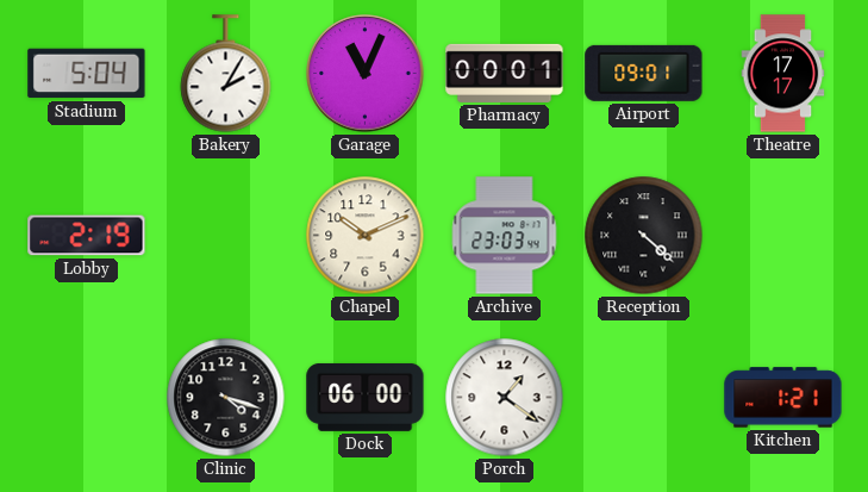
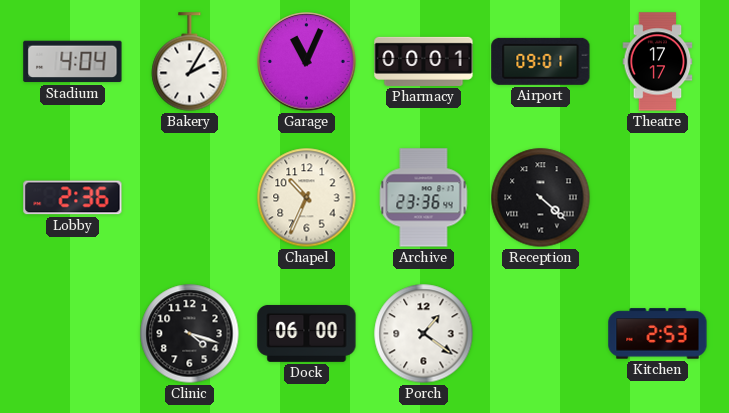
Stadium: 5:04 -> 4:04
Lobby: 2:19 -> 2:36
Chapel: 10:11 -> 10:34
Archive: 23:03 -> 23:36
Kitchen: 1:21 -> 2:53
